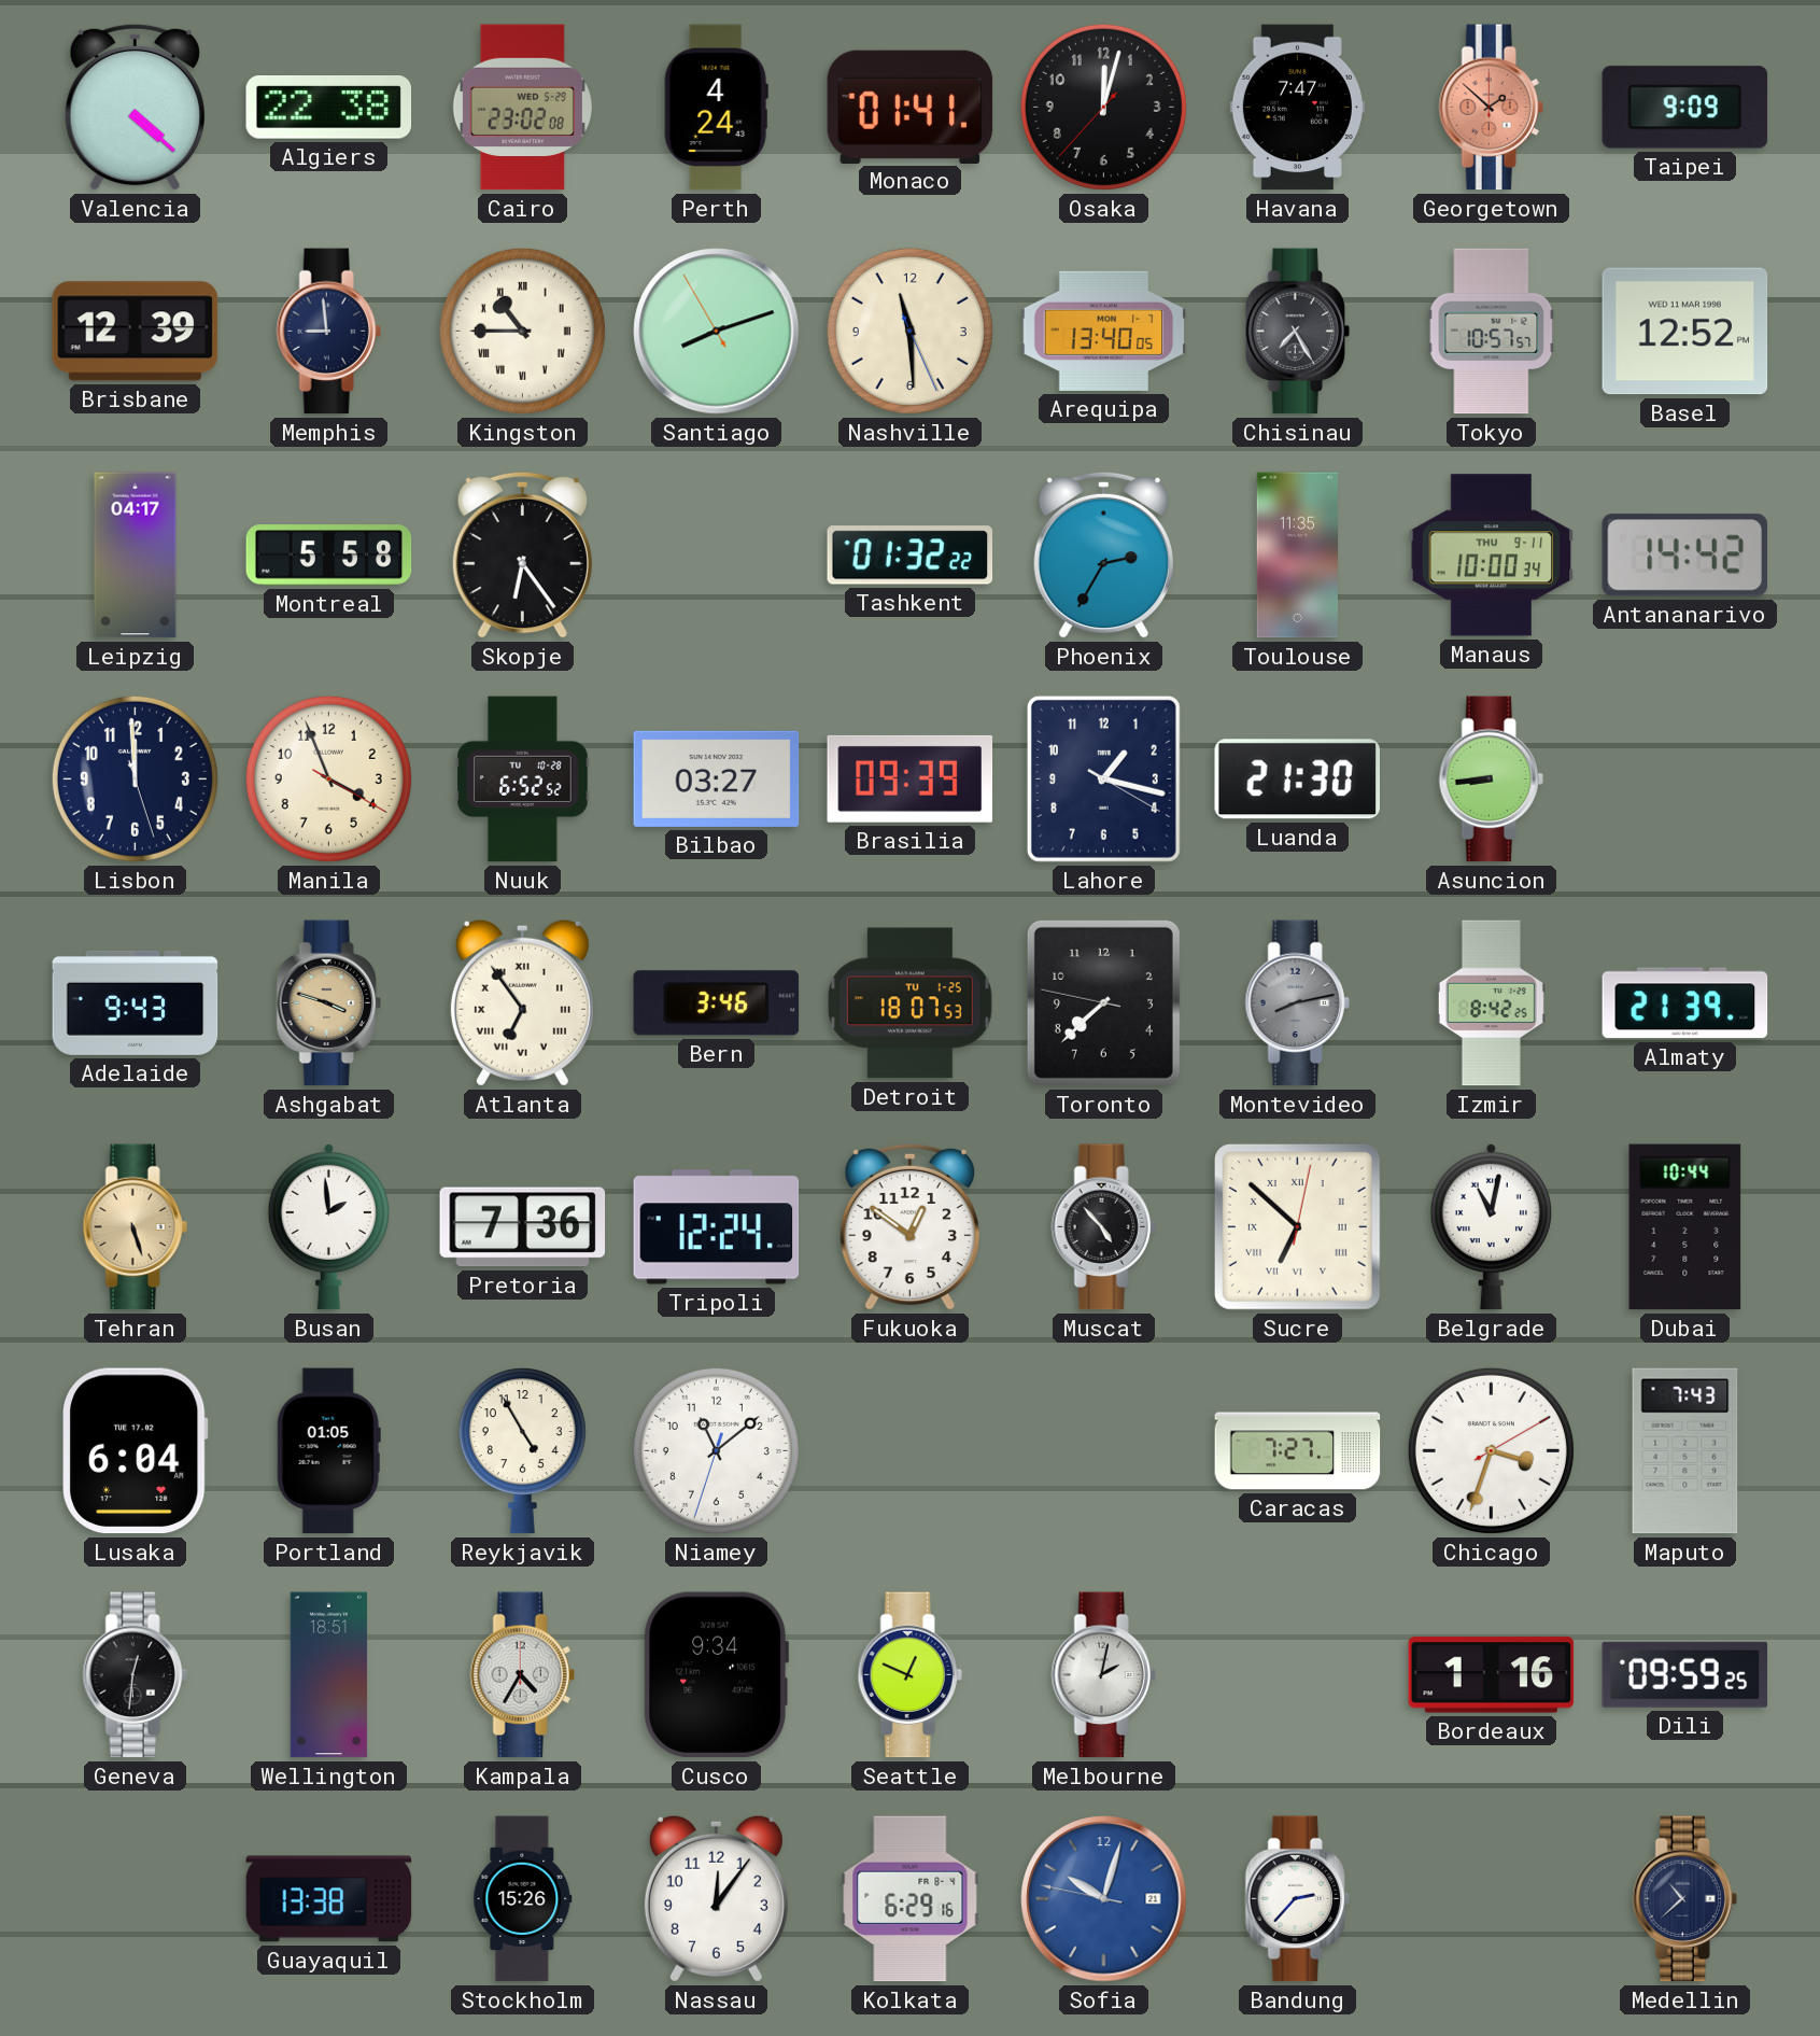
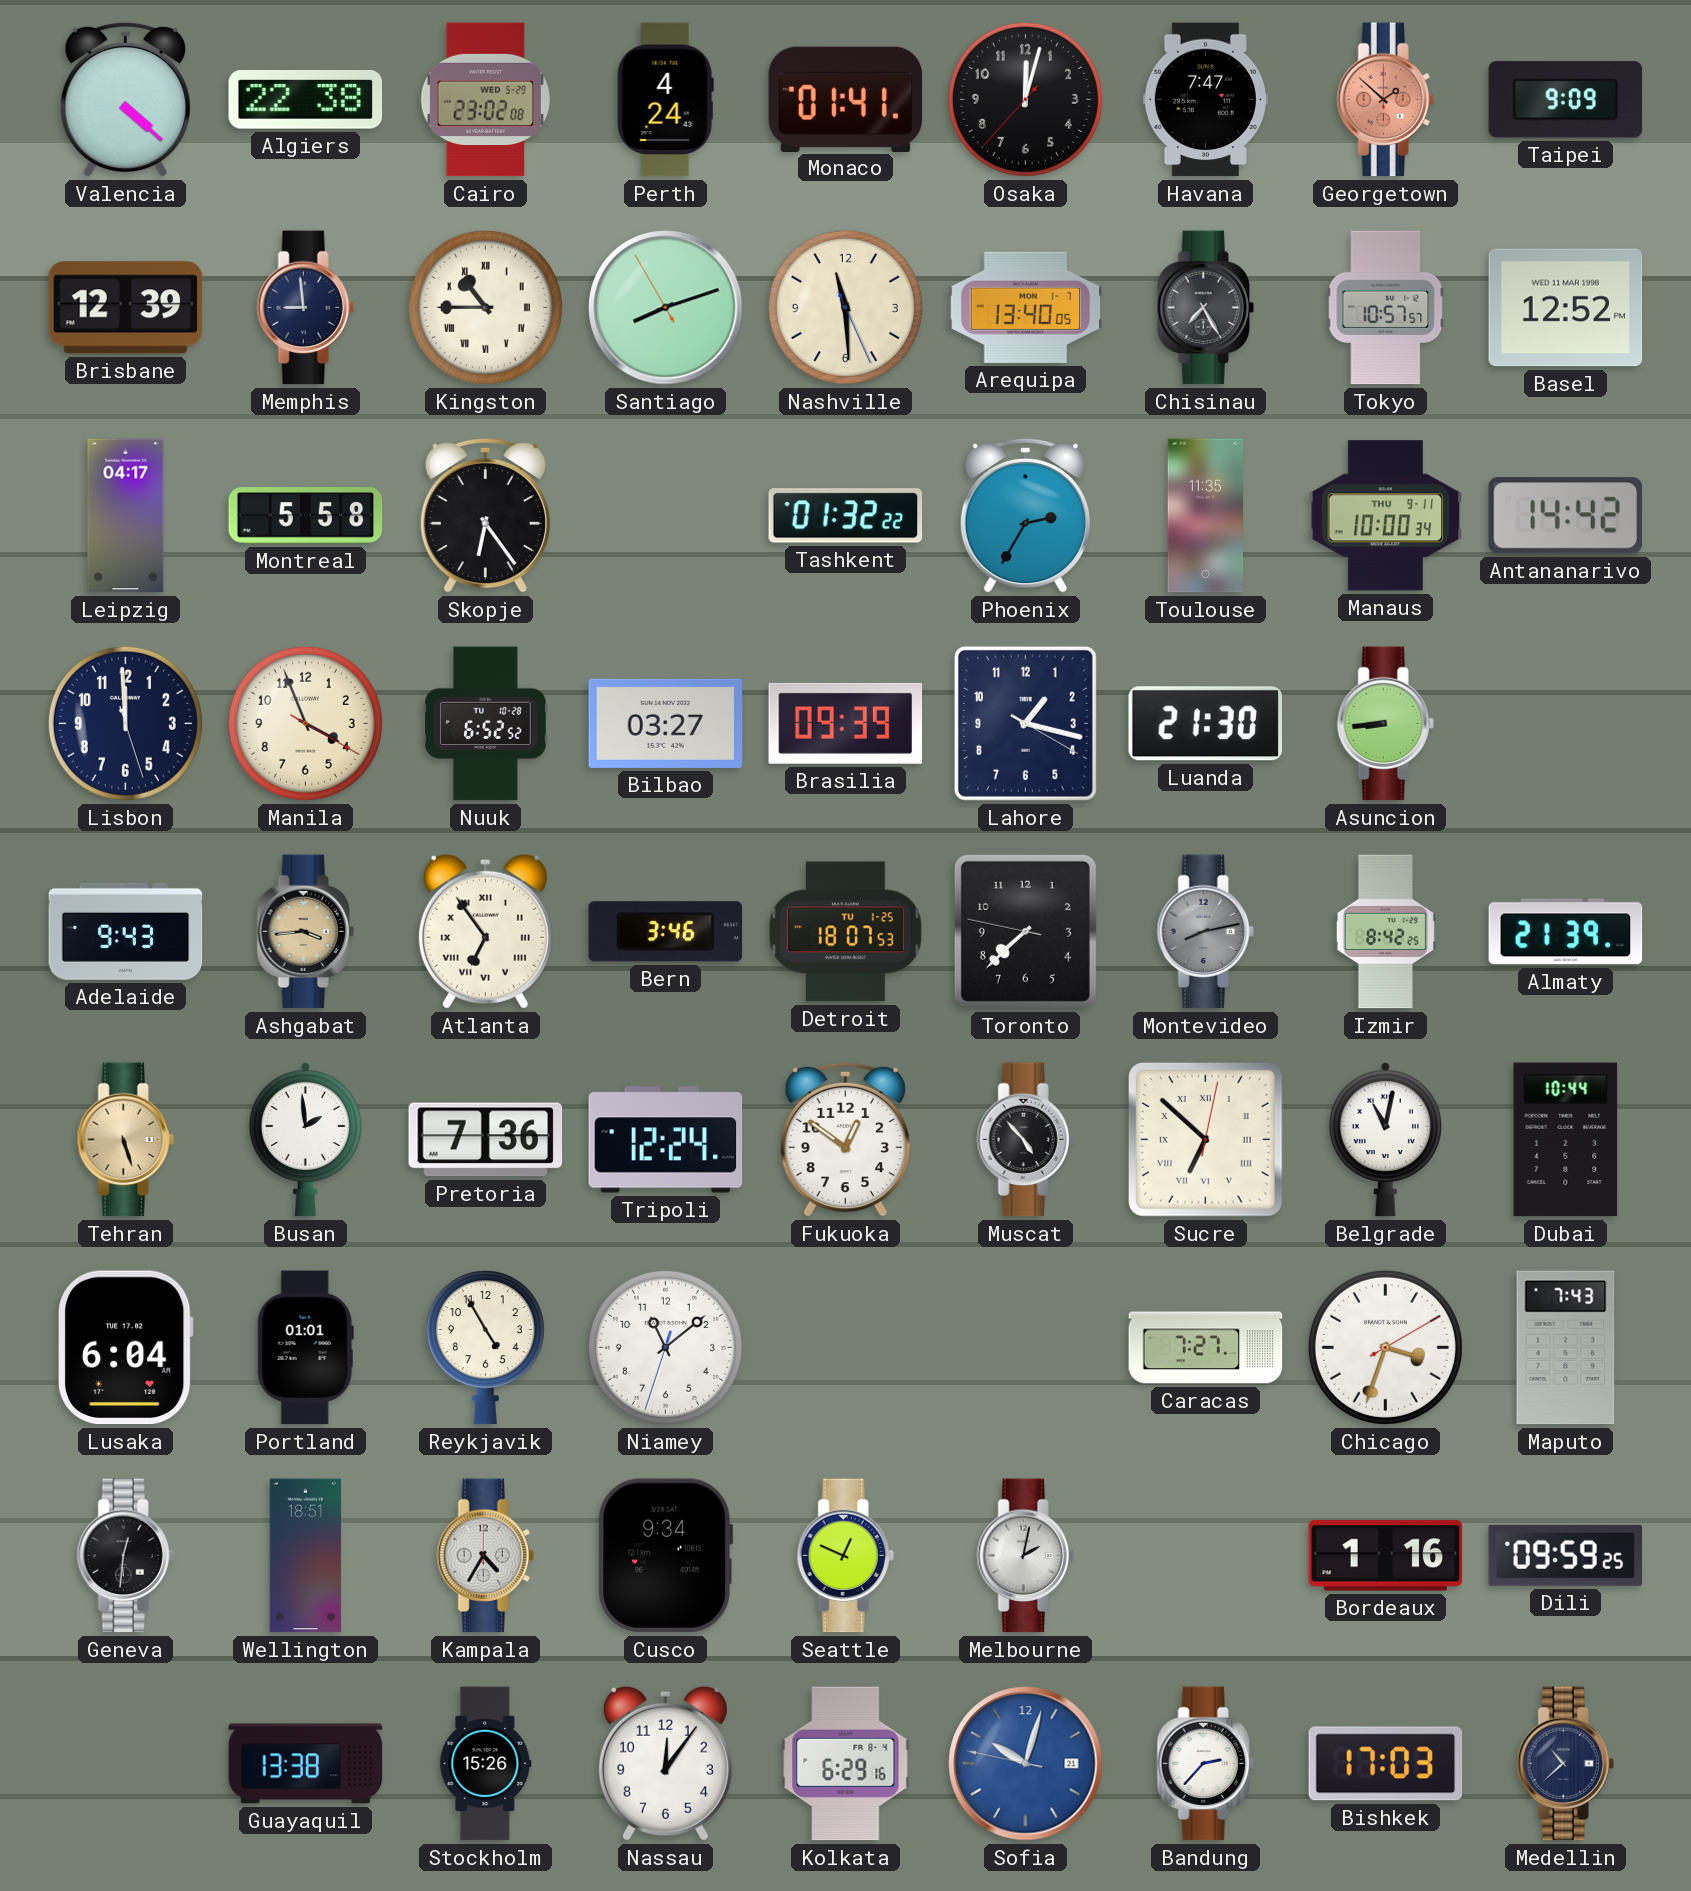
Ashgabat: 3:48 -> 3:44
Portland: 01:05 -> 01:01
Bishkek: none -> 17:03
